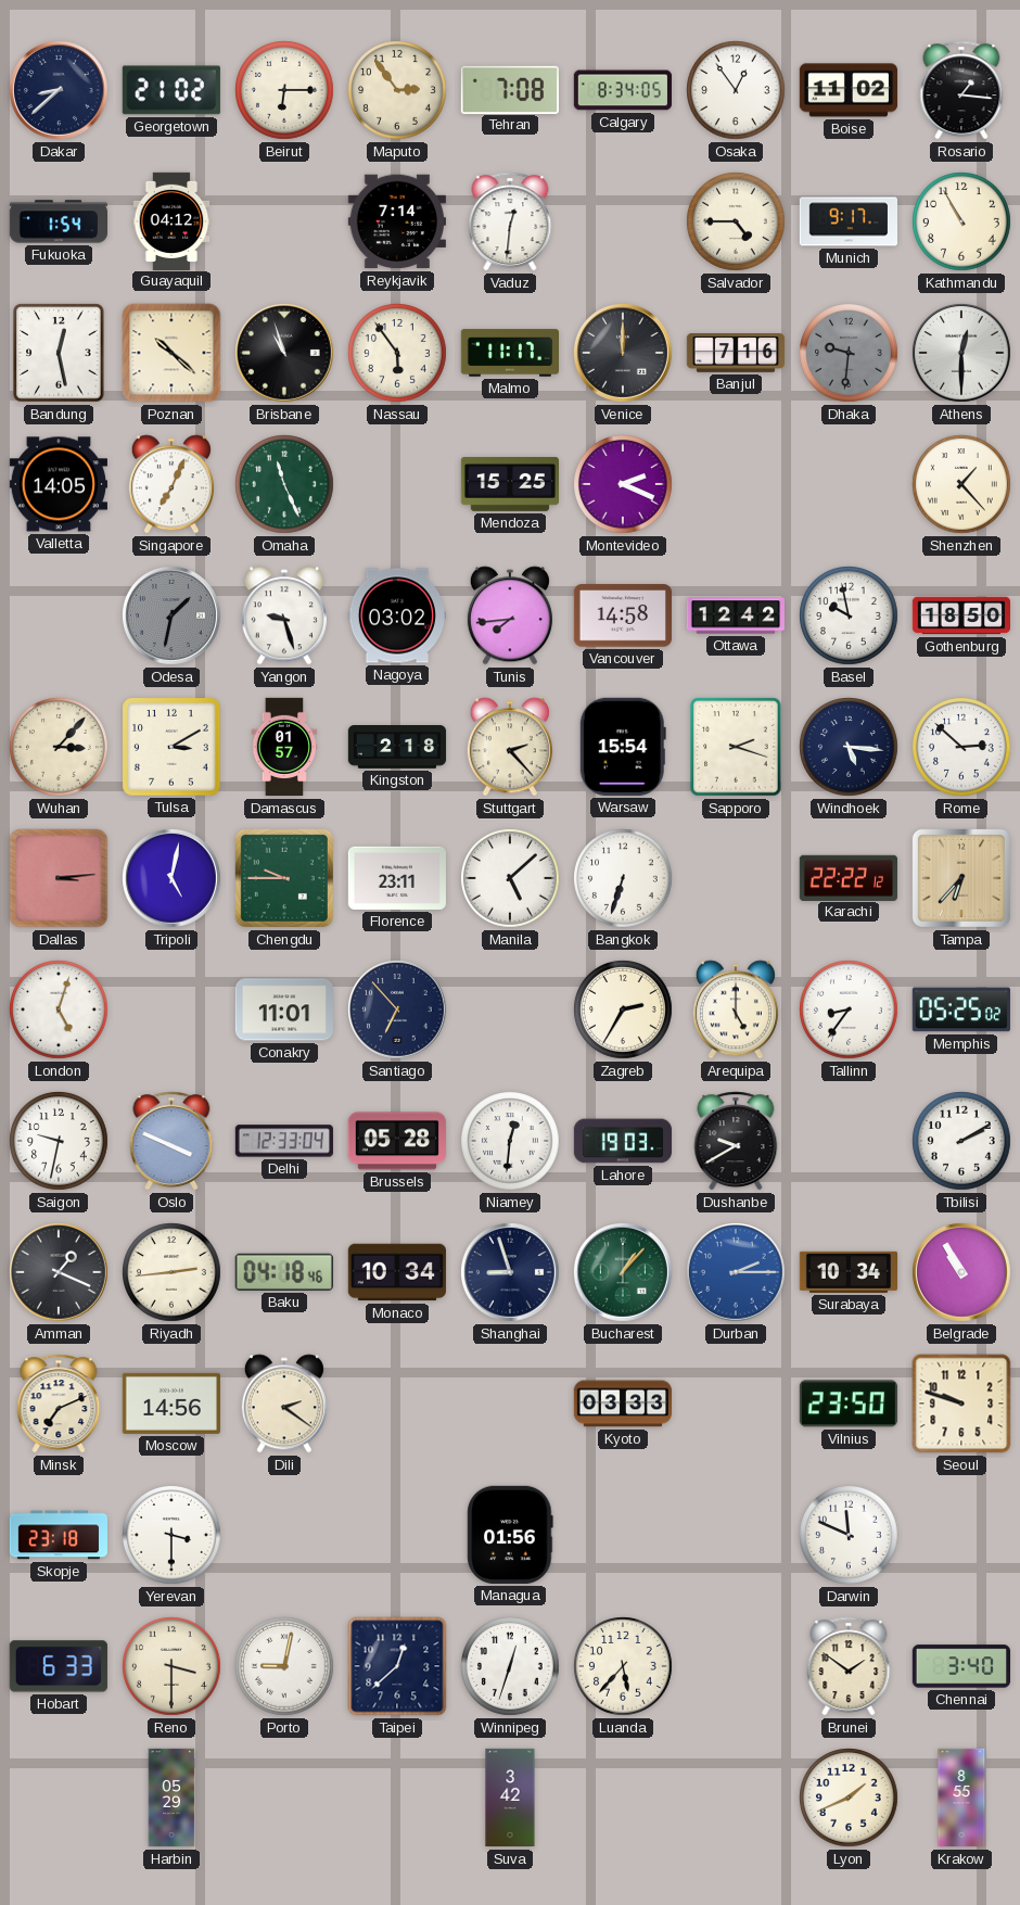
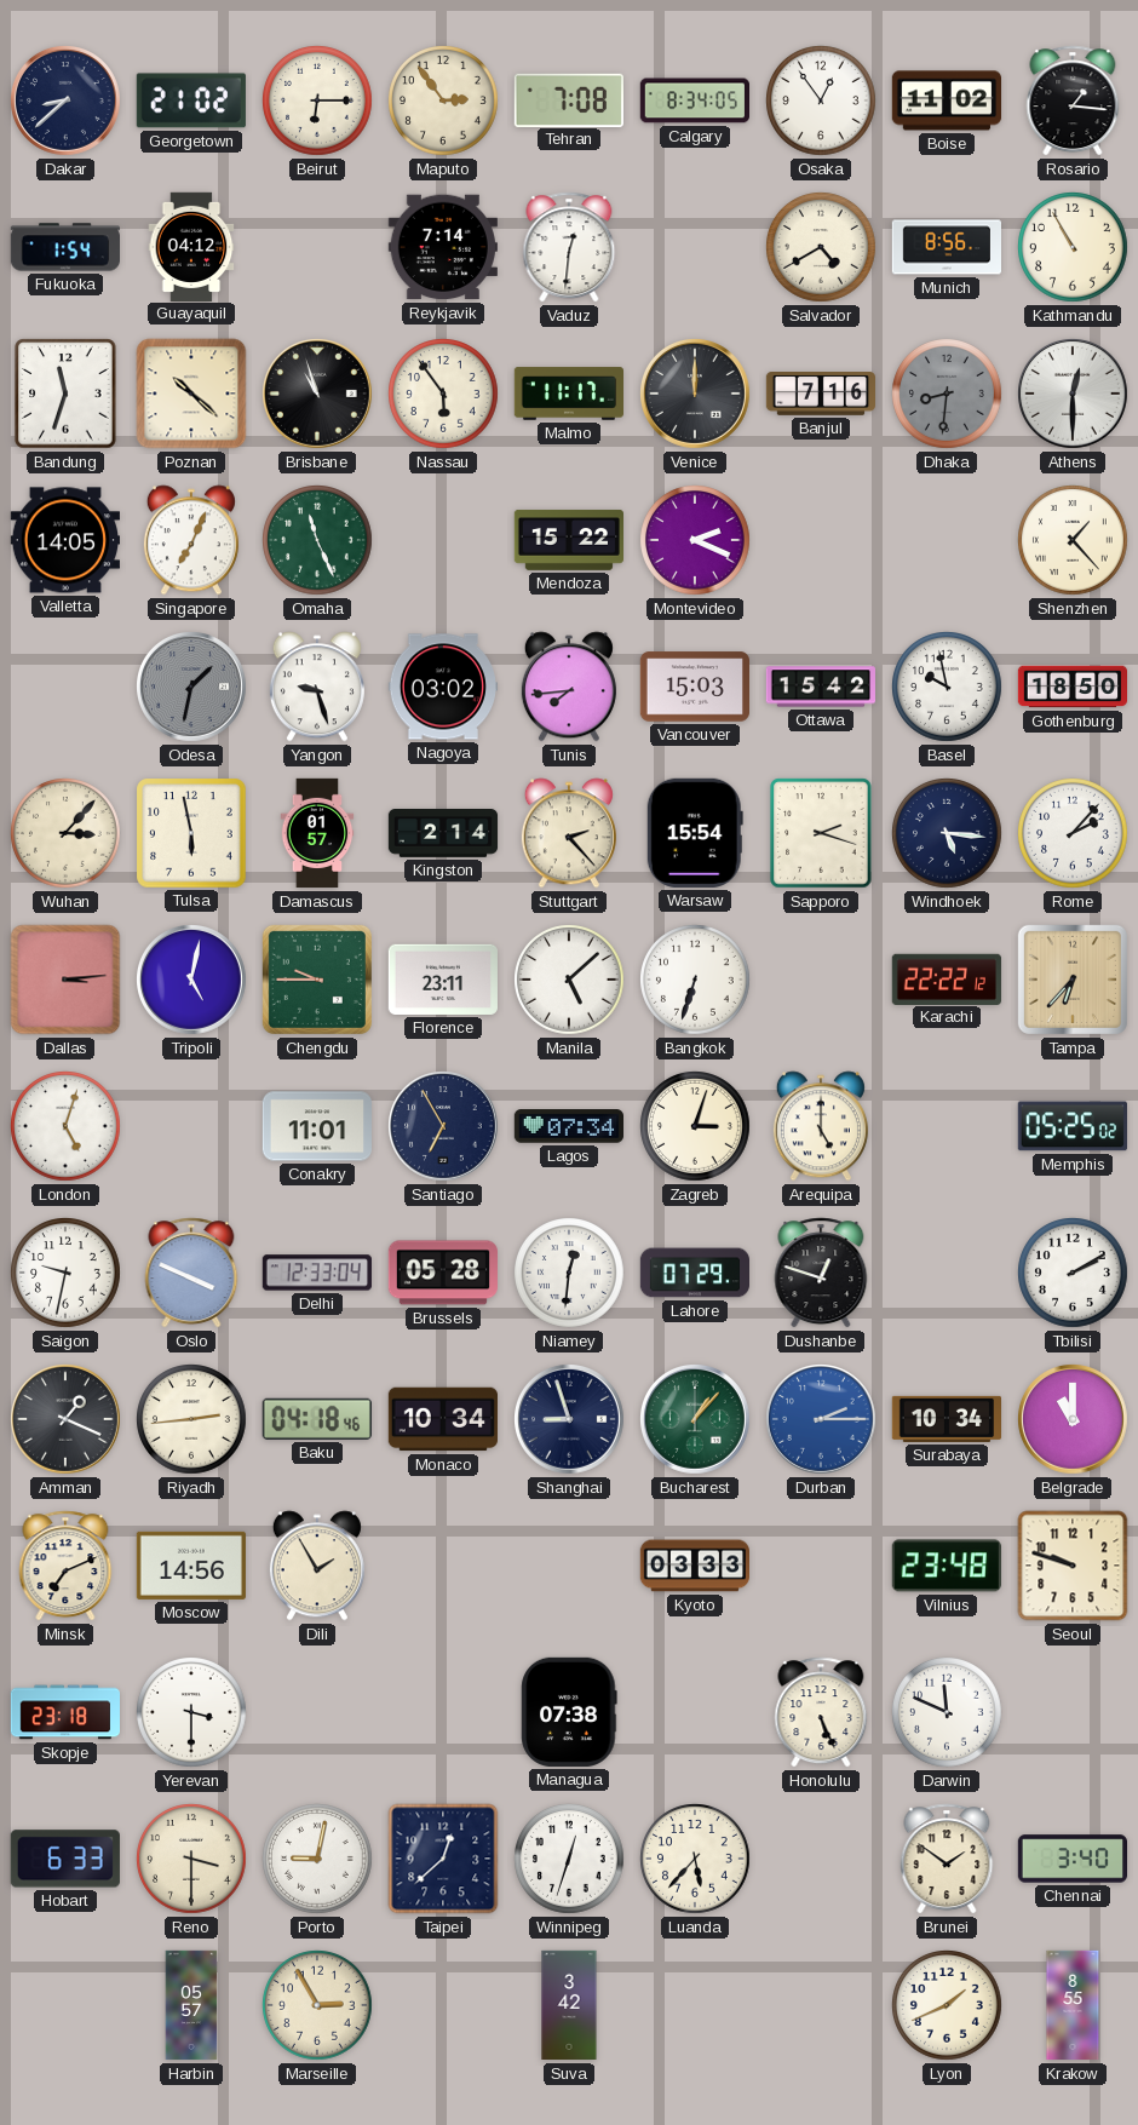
Salvador: 4:45 -> 4:40
Munich: 9:17 -> 8:56
Bandung: 12:28 -> 11:33
Dhaka: 9:31 -> 8:31
Mendoza: 15:25 -> 15:22
Vancouver: 14:58 -> 15:03
Ottawa: 12:42 -> 15:42
Tulsa: 3:10 -> 5:58
Kingston: 2:18 -> 2:14
Rome: 2:52 -> 2:07
Santiago: 6:53 -> 6:55
Lagos: none -> 07:34
Zagreb: 2:35 -> 3:03
Tallinn: 8:36 -> none
Lahore: 19:03 -> 07:29
Dushanbe: 9:40 -> 12:48
Belgrade: 10:55 -> 11:00
Dili: 2:21 -> 1:55
Vilnius: 23:50 -> 23:48
Managua: 01:56 -> 07:38
Honolulu: none -> 5:26
Harbin: 05:29 -> 05:57
Marseille: none -> 2:55
